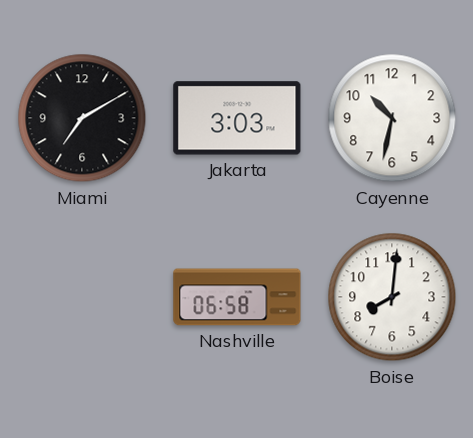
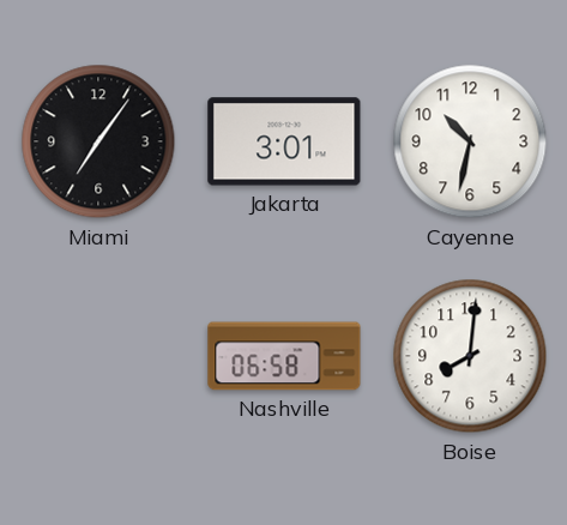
Miami: 7:10 -> 7:06
Jakarta: 3:03 -> 3:01
